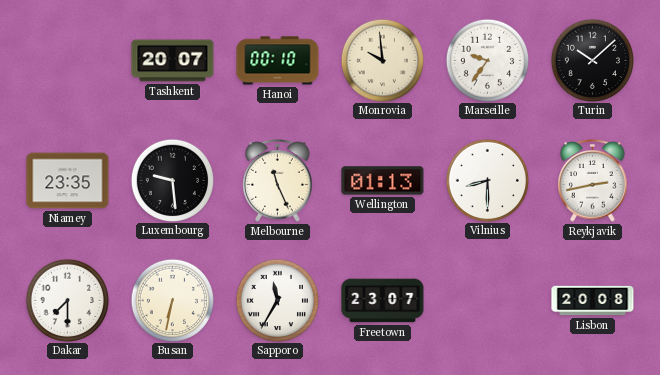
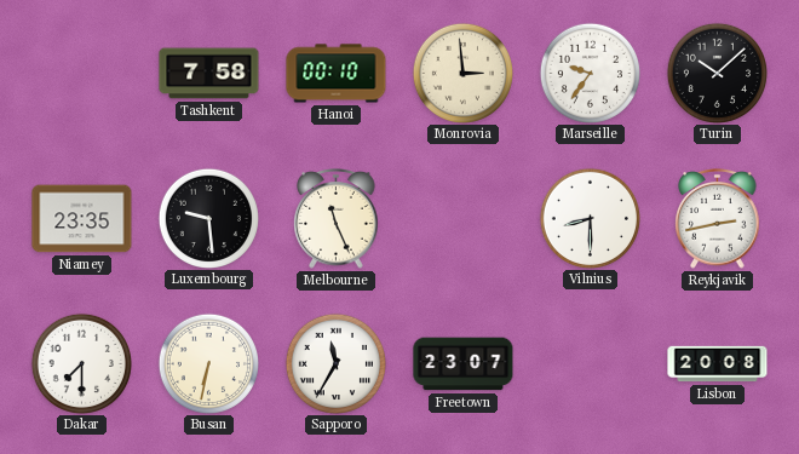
Tashkent: 20:07 -> 7:58
Monrovia: 9:59 -> 2:59
Wellington: 01:13 -> none
